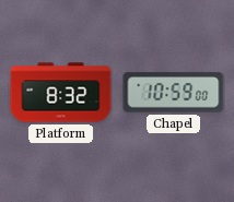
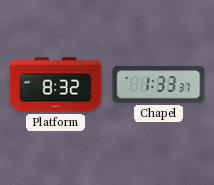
Chapel: 10:59 -> 1:33
